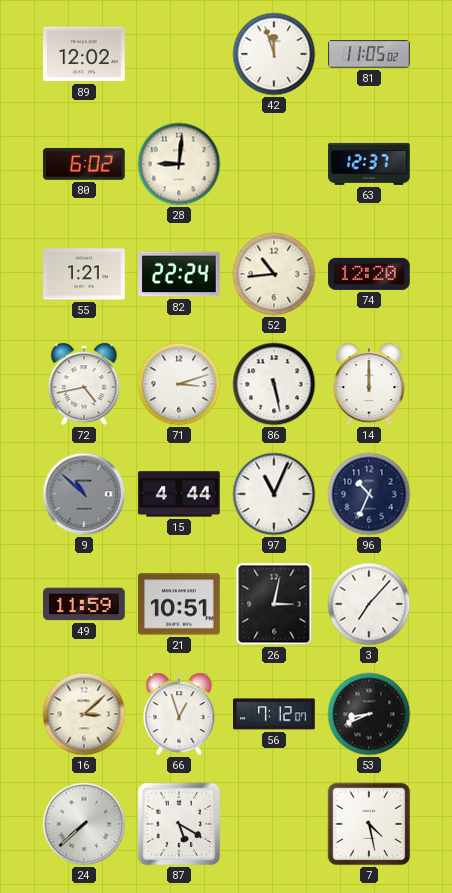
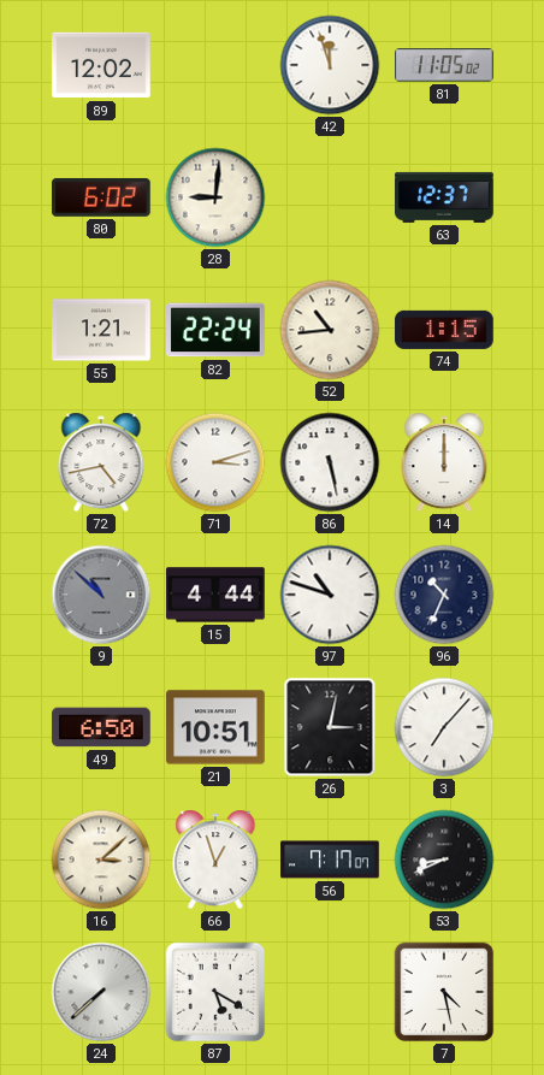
74: 12:20 -> 1:15
97: 11:04 -> 10:48
49: 11:59 -> 6:50
56: 7:12 -> 7:17
